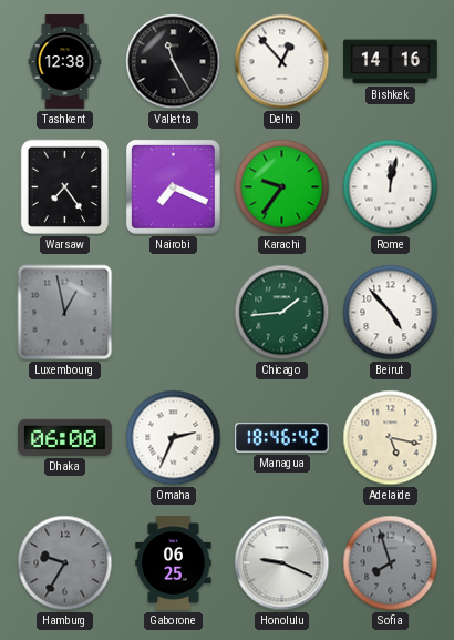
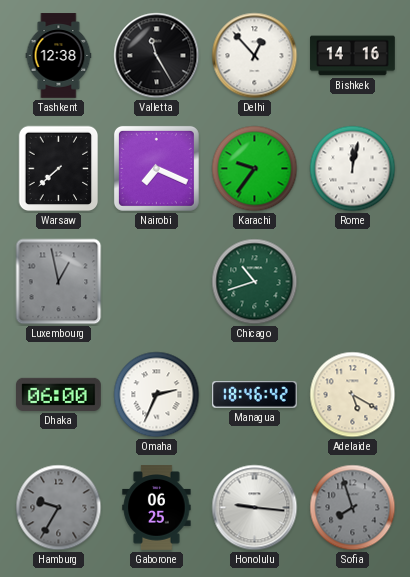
Warsaw: 7:24 -> 7:38
Chicago: 1:44 -> 10:42
Beirut: 4:53 -> none
Adelaide: 5:17 -> 5:20
Honolulu: 9:19 -> 9:16
